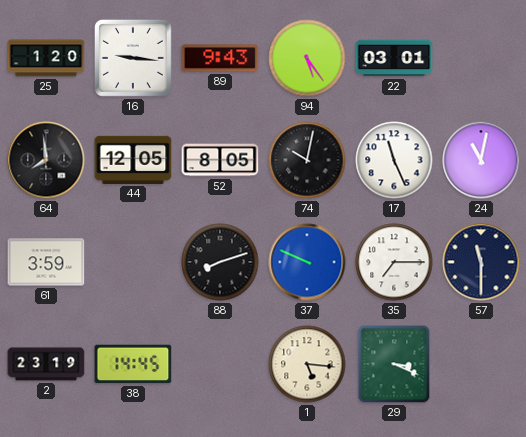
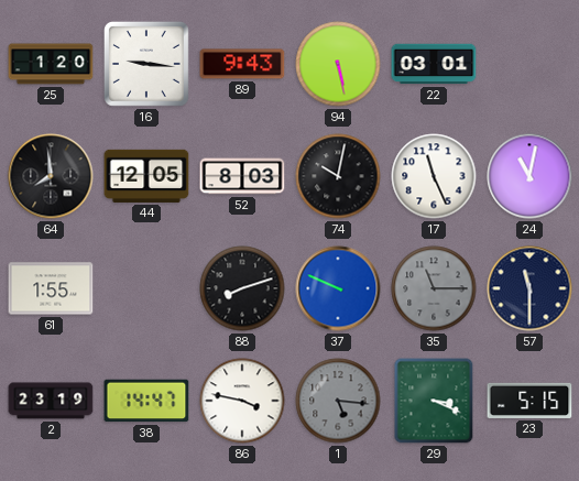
94: 5:24 -> 5:28
52: 8:05 -> 8:03
61: 3:59 -> 1:55
35: 7:15 -> 11:15
35 dial: white -> grey
38: 14:45 -> 14:47
86: none -> 3:47
1 dial: cream -> grey
23: none -> 5:15
